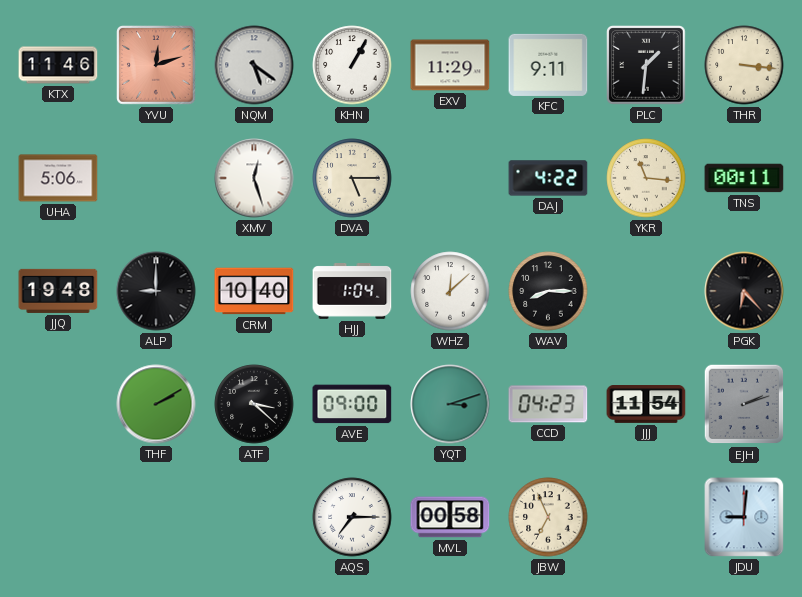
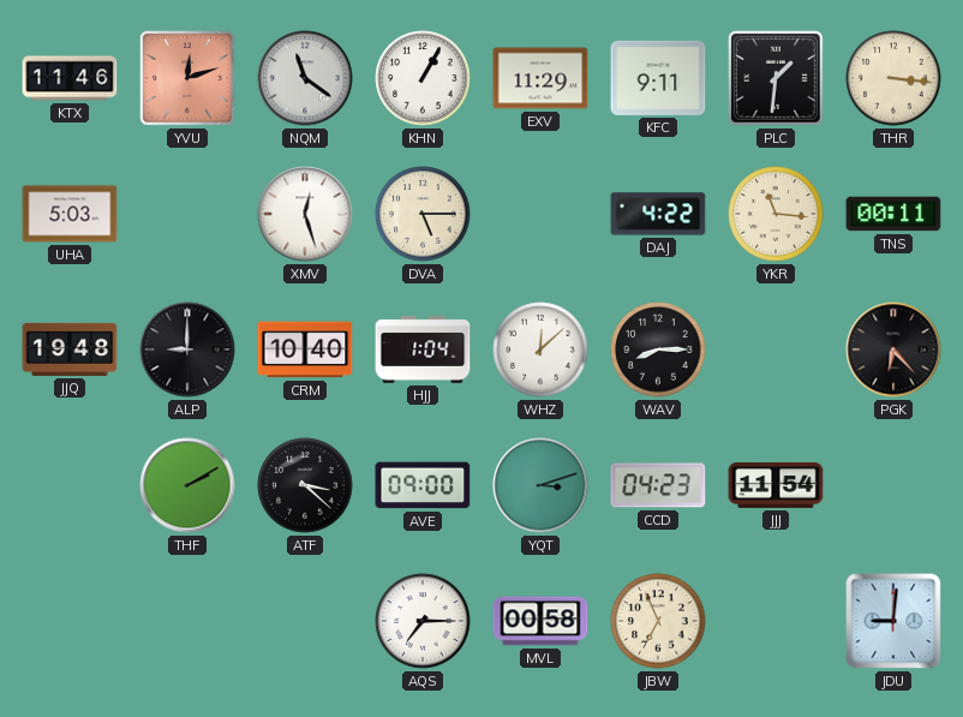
NQM: 5:21 -> 11:21
UHA: 5:06 -> 5:03
EJH: 2:12 -> none
